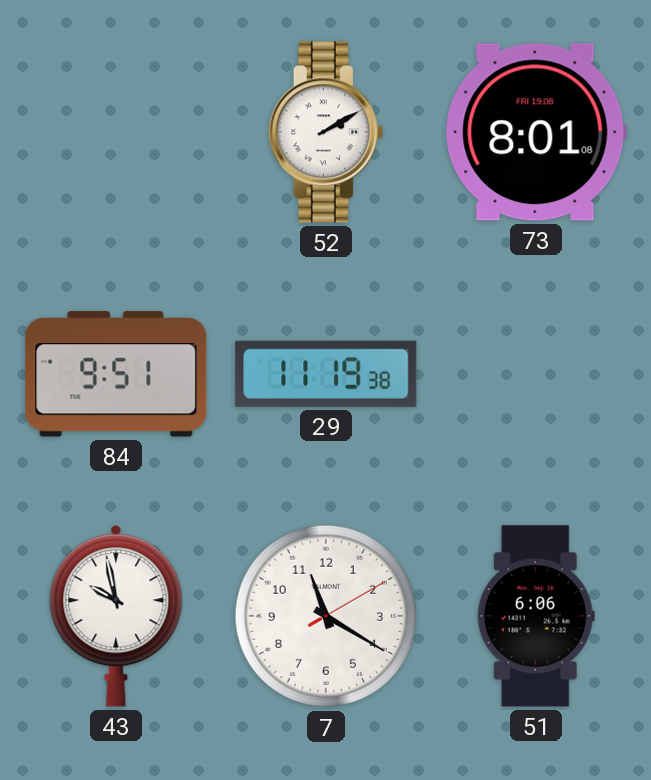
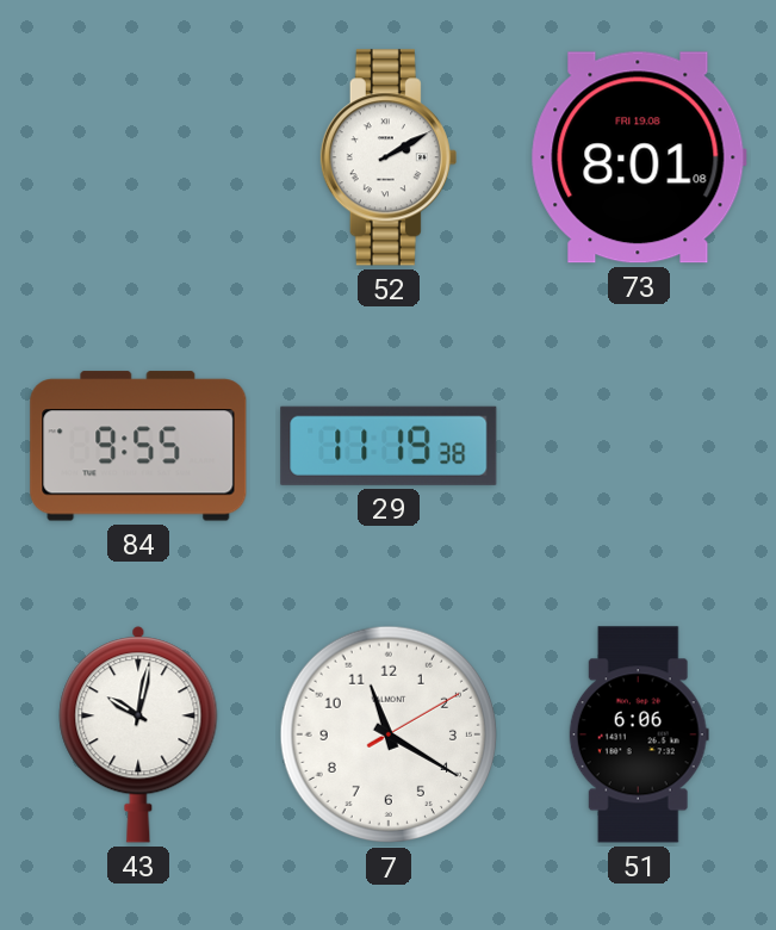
84: 9:51 -> 9:55
43: 9:58 -> 10:02
